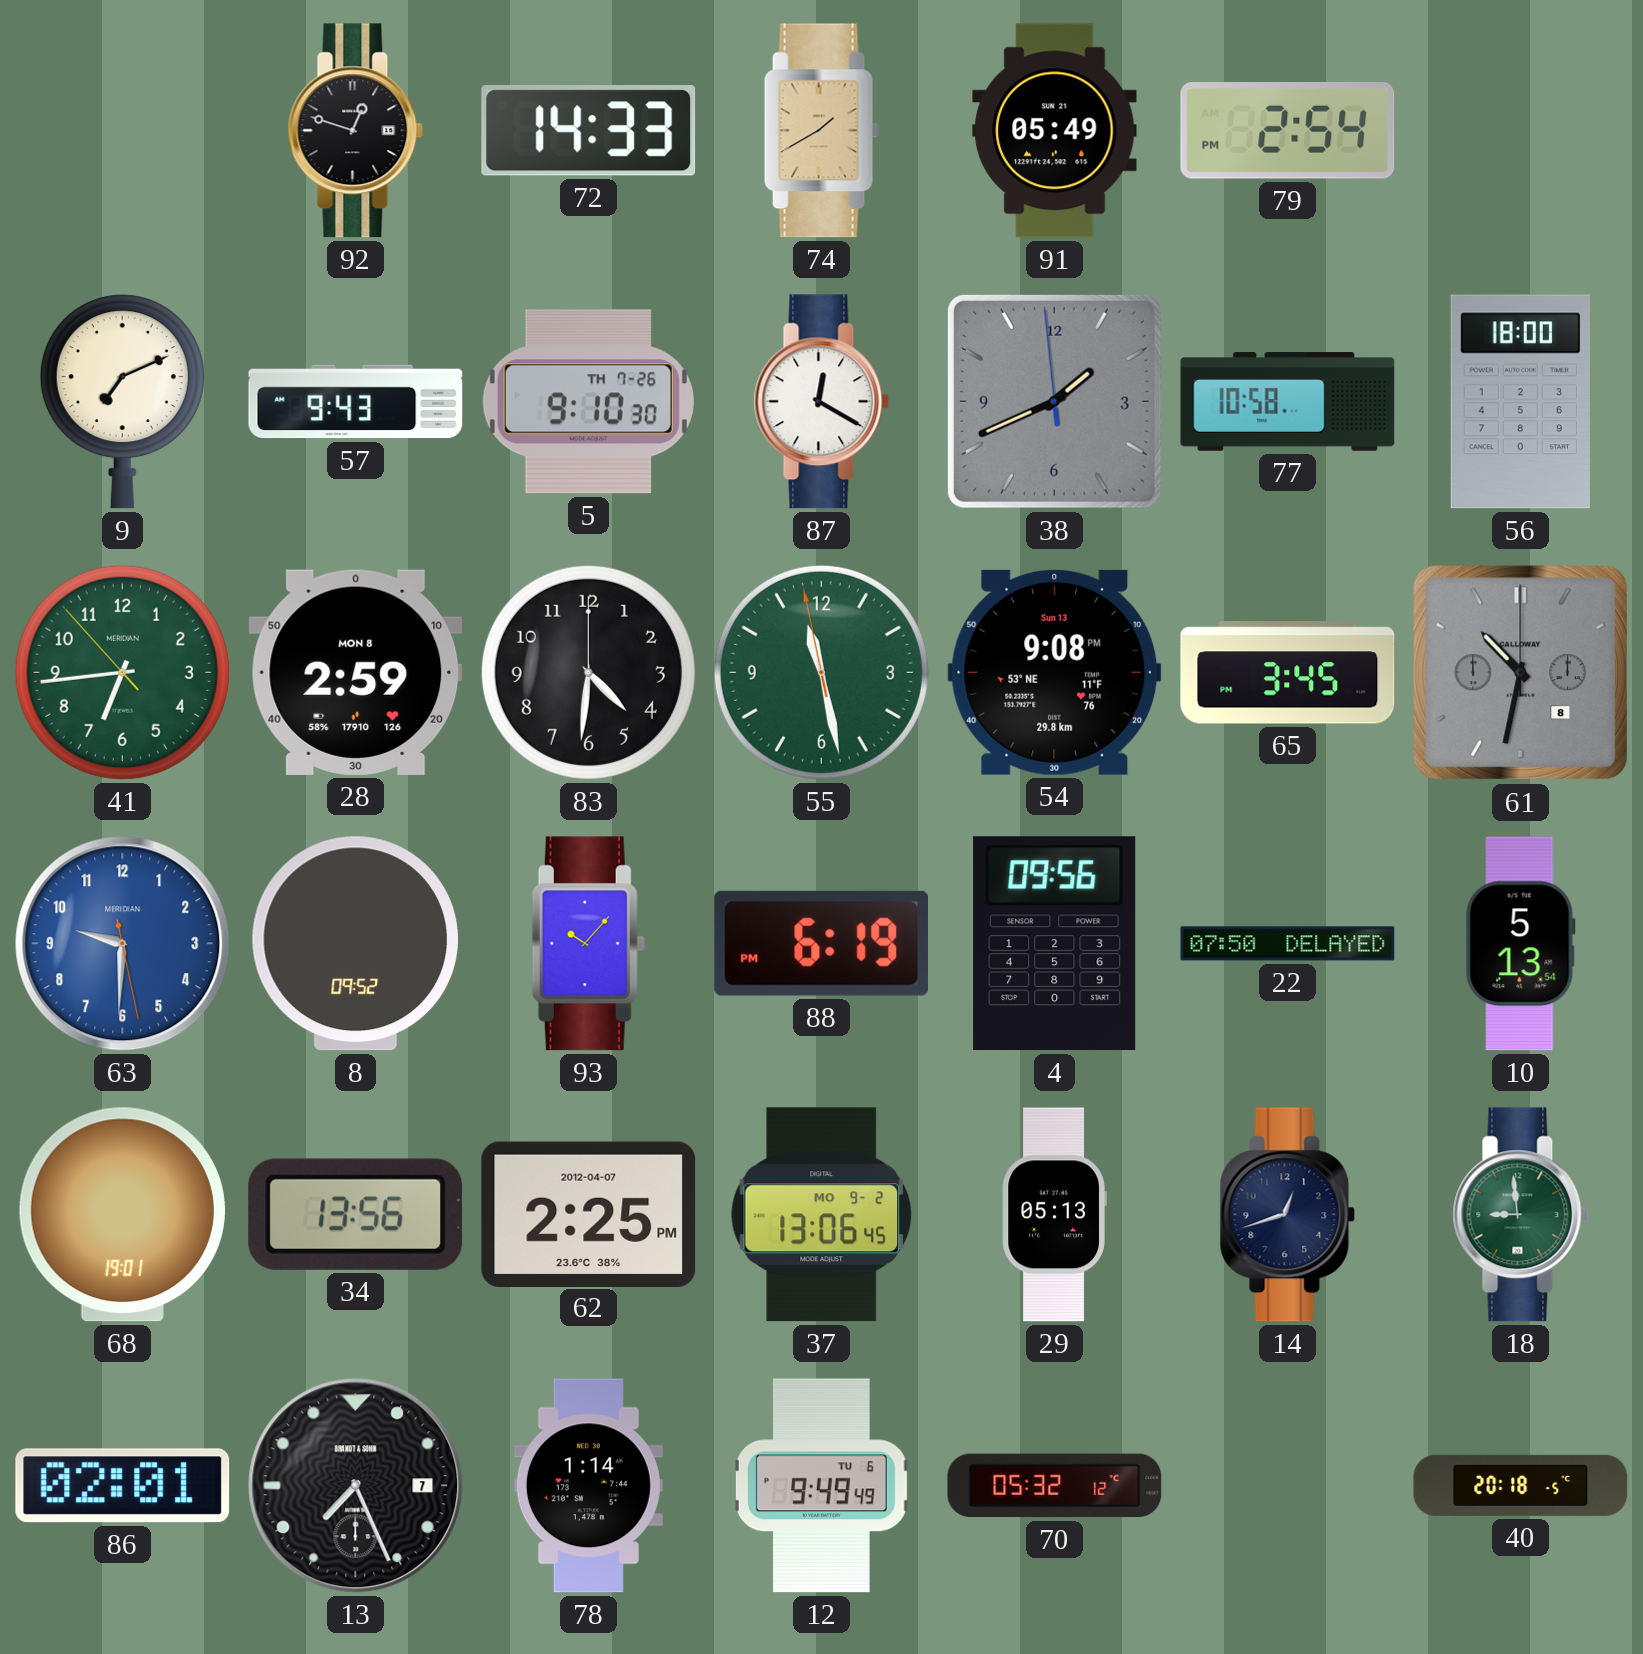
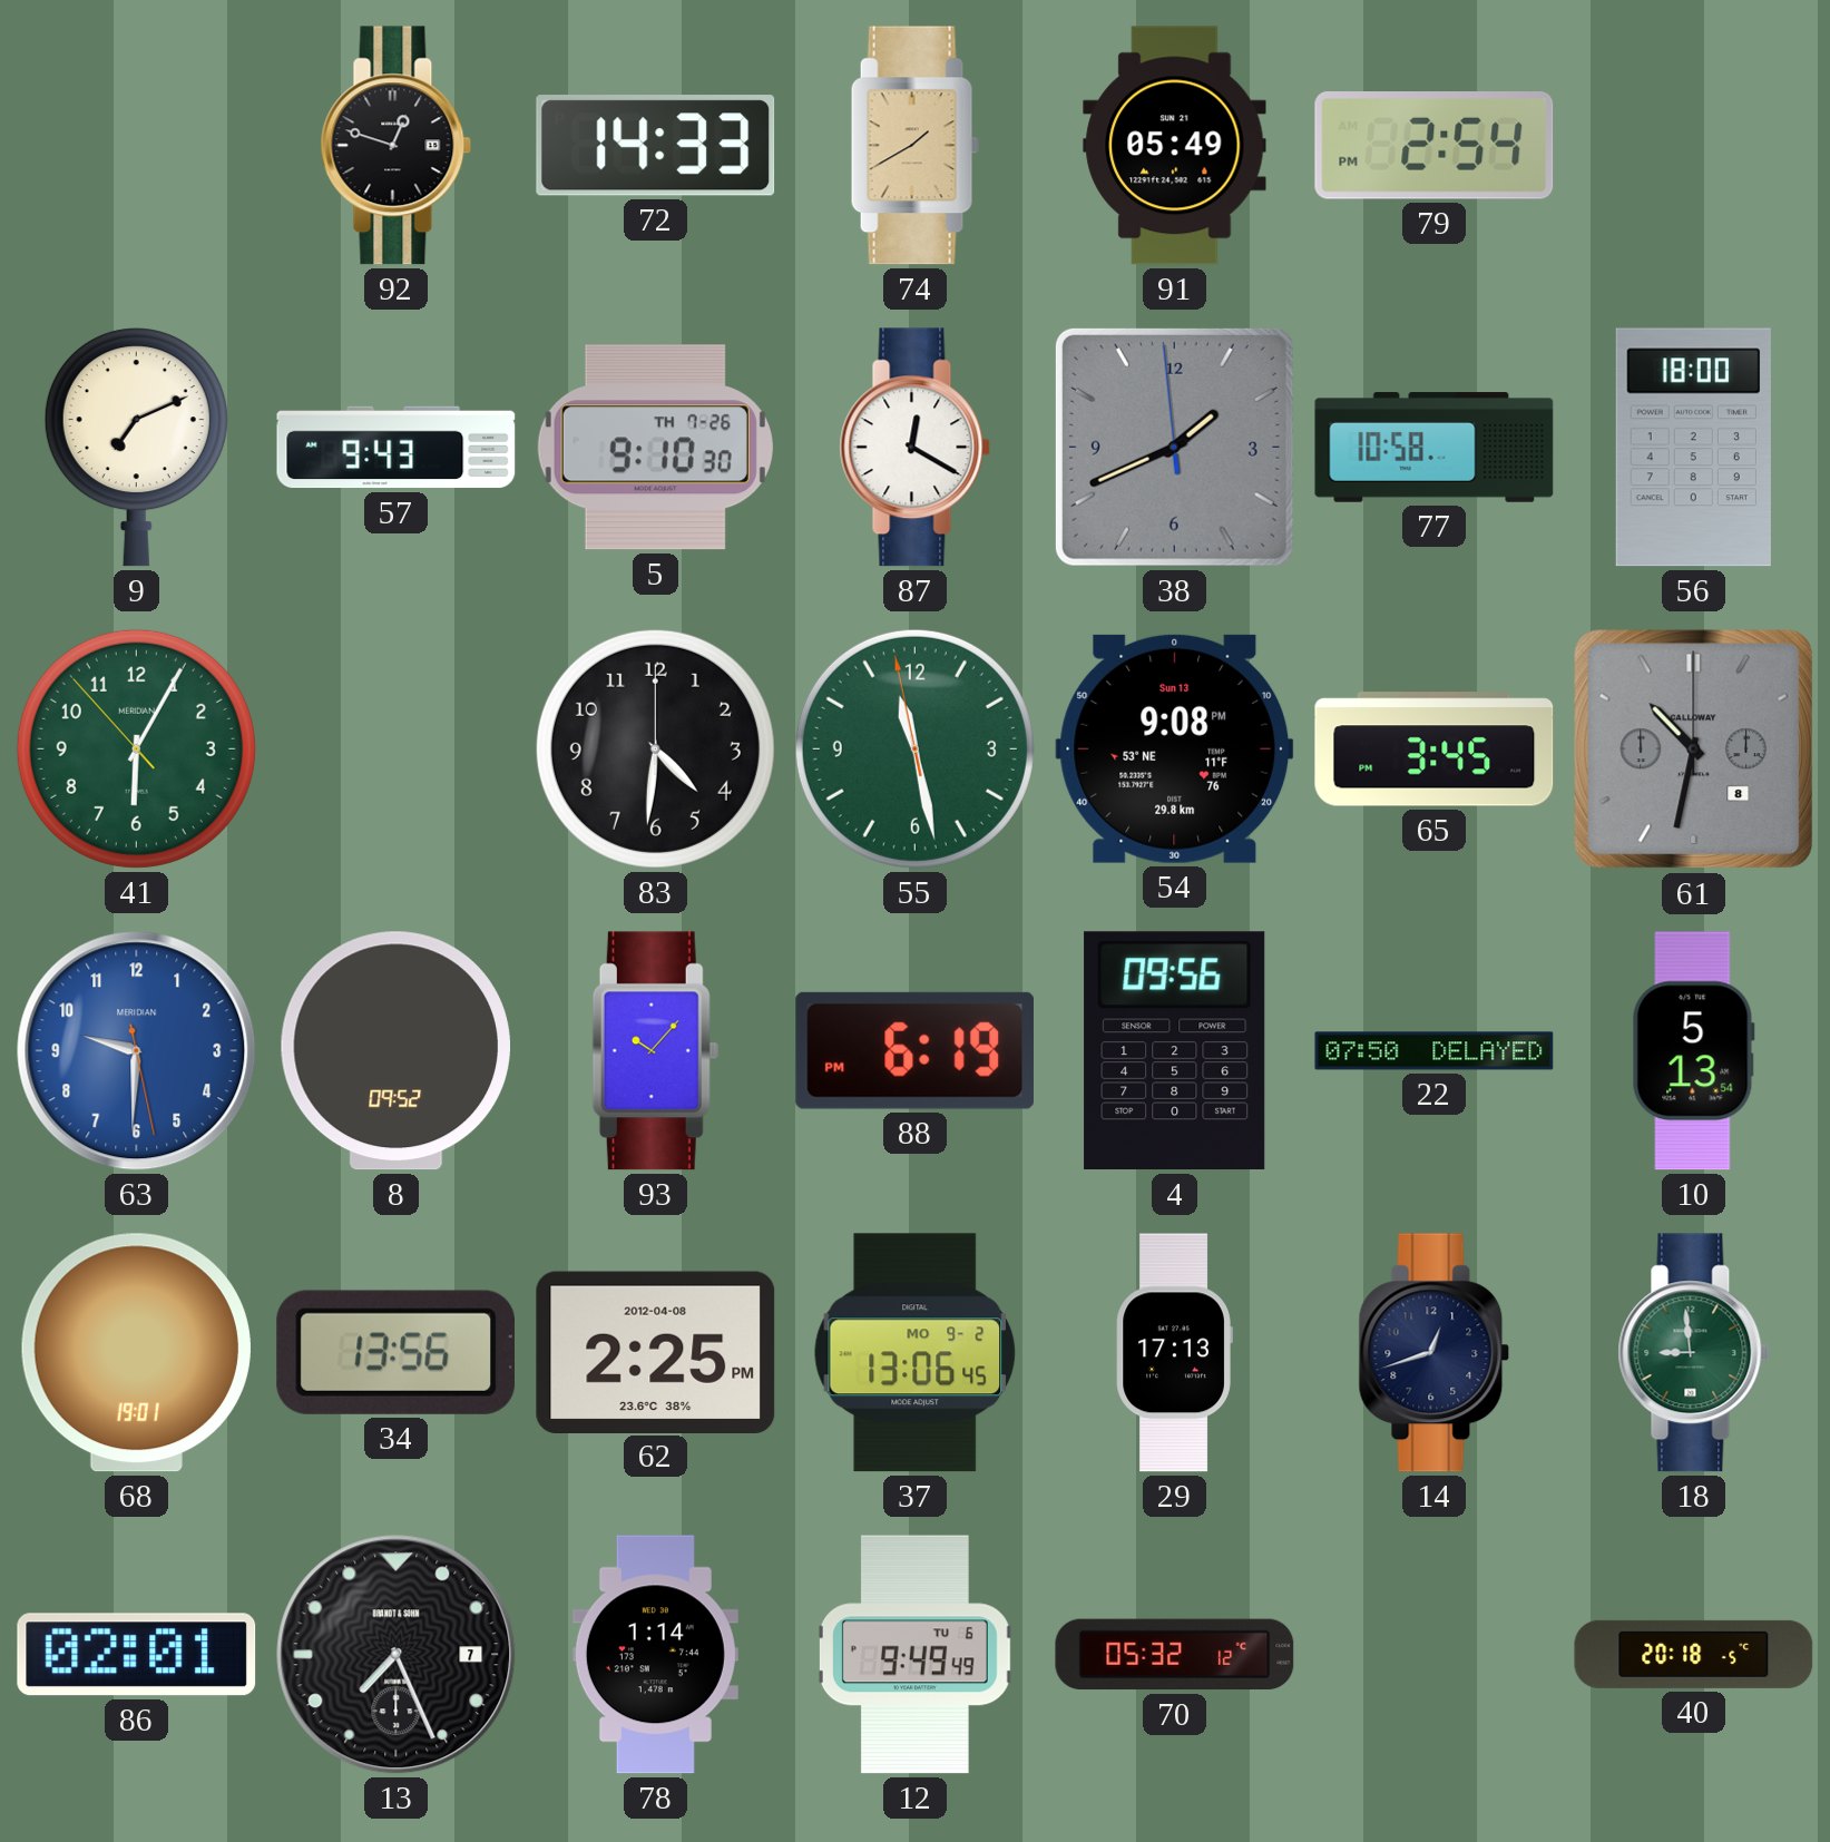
41: 6:43 -> 6:04
28: 2:59 -> none
62 date: 2012-04-07 -> 2012-04-08
29: 05:13 -> 17:13
